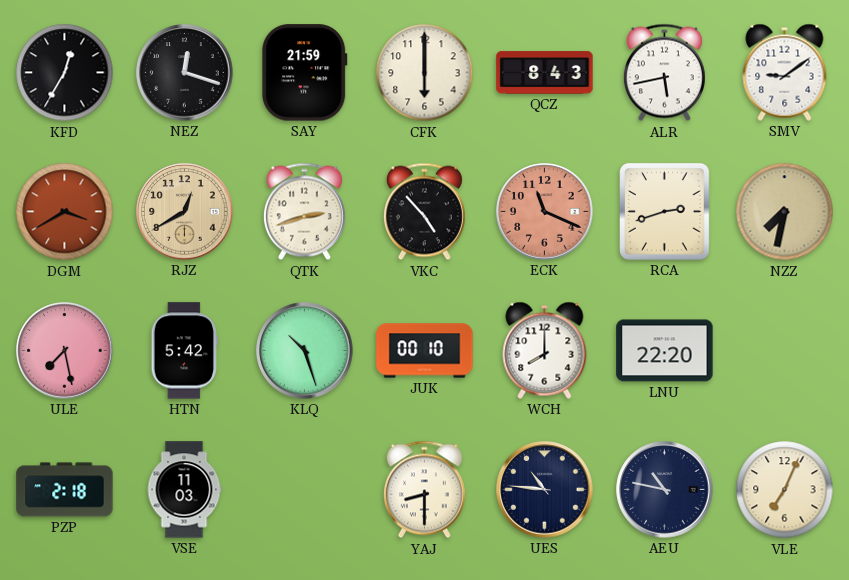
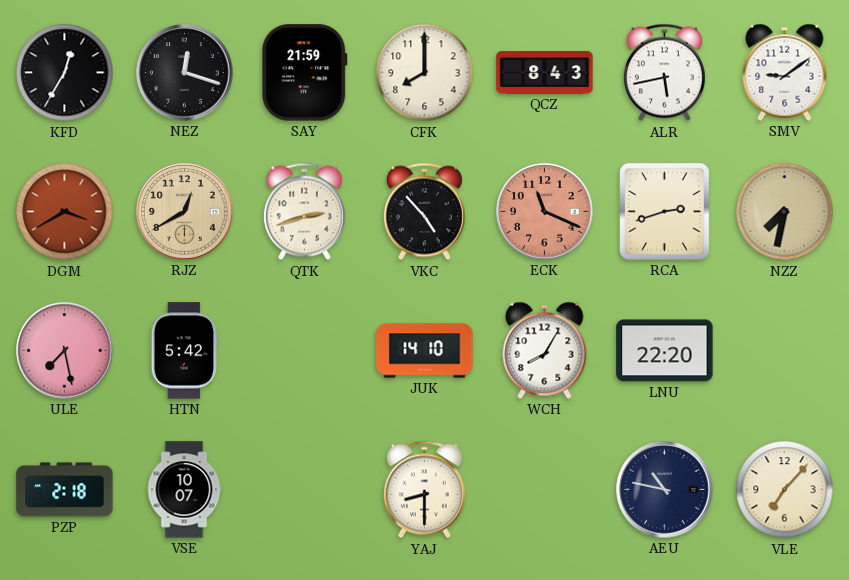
CFK: 6:00 -> 8:00
KLQ: 10:27 -> none
JUK: 00:10 -> 14:10
WCH: 8:00 -> 8:05
VSE: 11:03 -> 10:07
UES: 10:46 -> none
VLE: 7:04 -> 7:07
